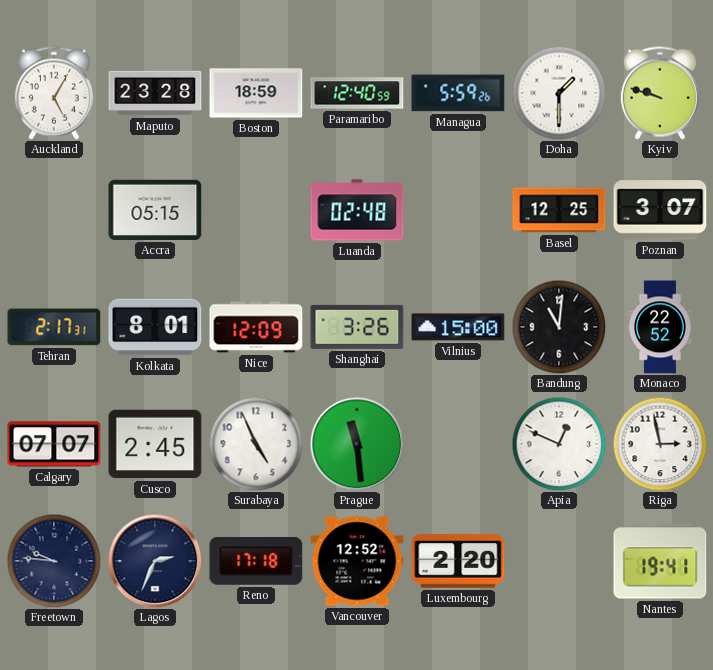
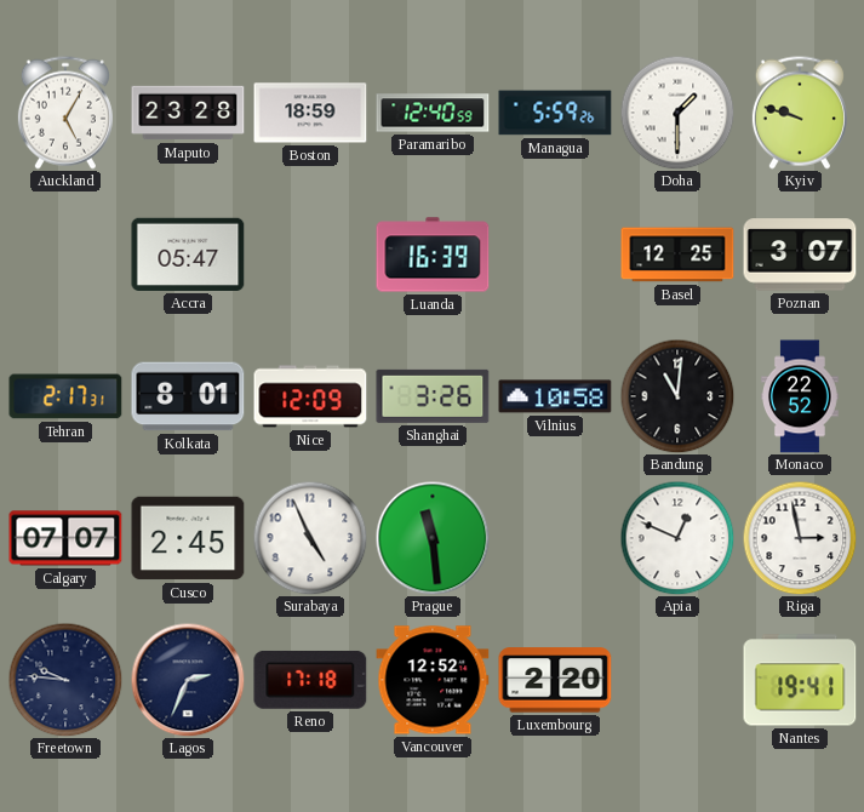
Accra: 05:15 -> 05:47
Luanda: 02:48 -> 16:39
Vilnius: 15:00 -> 10:58
